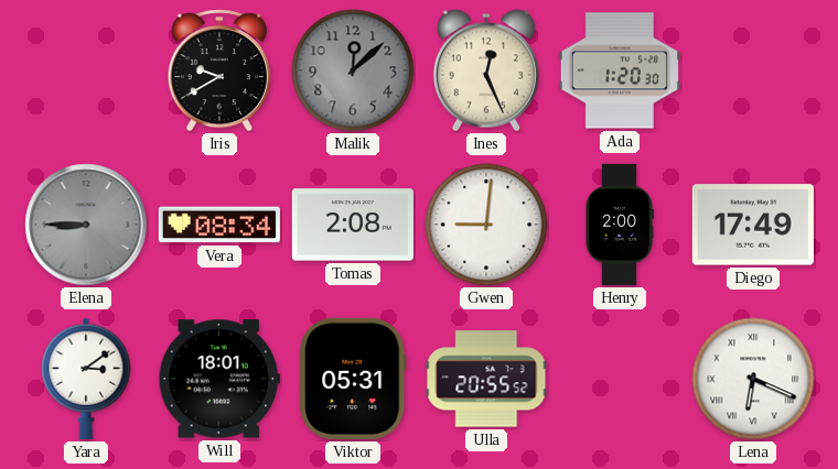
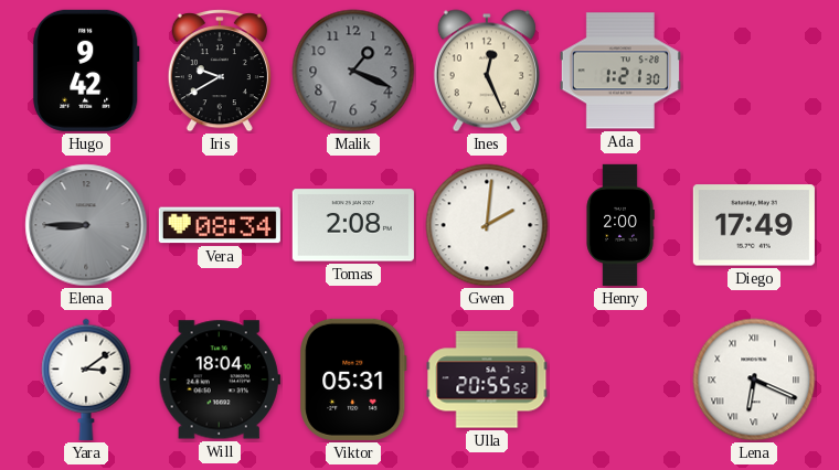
Hugo: none -> 9:42
Malik: 12:08 -> 1:19
Ada: 1:20 -> 1:21
Gwen: 9:01 -> 2:01
Will: 18:01 -> 18:04
